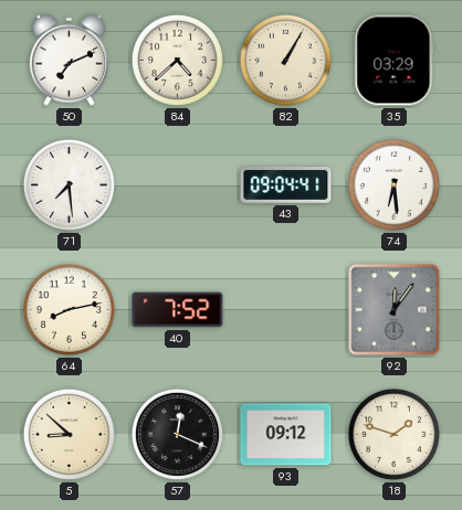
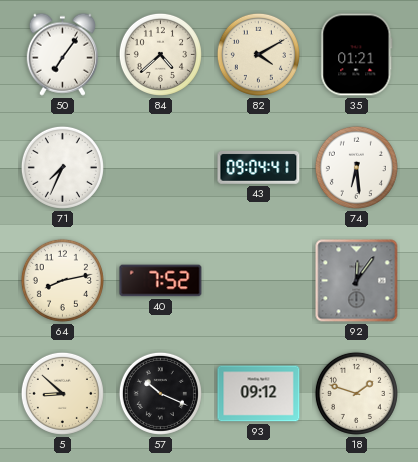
50: 7:11 -> 7:06
82: 1:05 -> 4:10
35: 03:29 -> 01:21
71: 7:29 -> 7:34
57: 12:19 -> 10:19
